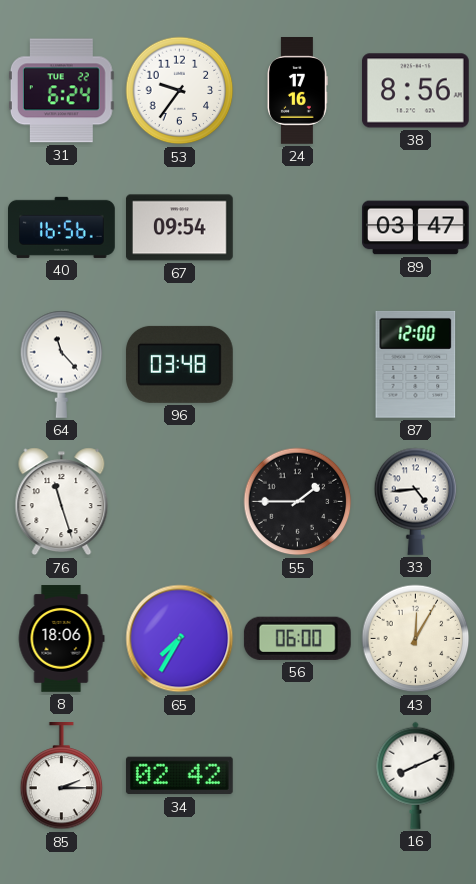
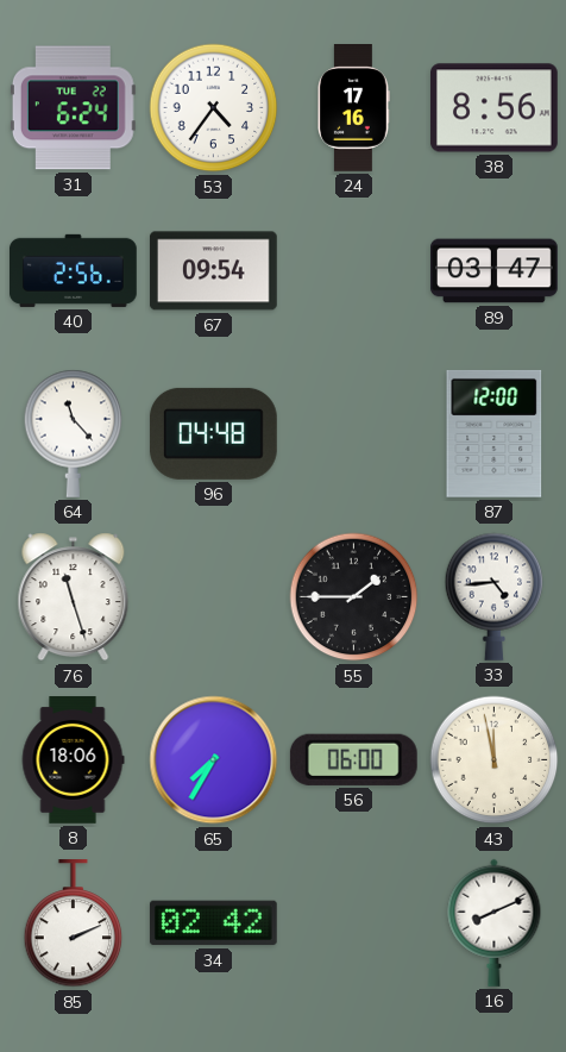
53: 9:36 -> 4:36
40: 16:56 -> 2:56
96: 03:48 -> 04:48
43: 12:05 -> 11:58
85: 2:15 -> 2:11
